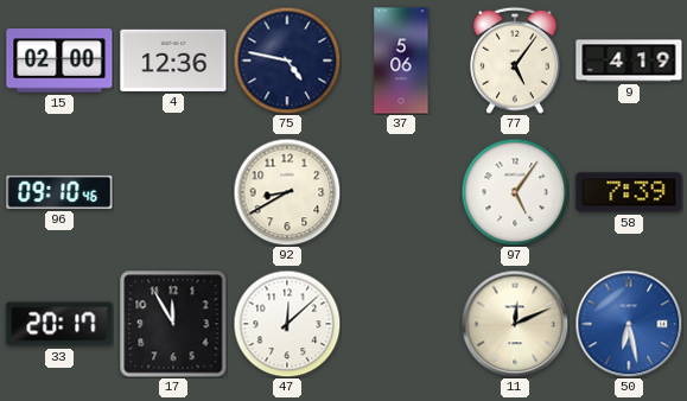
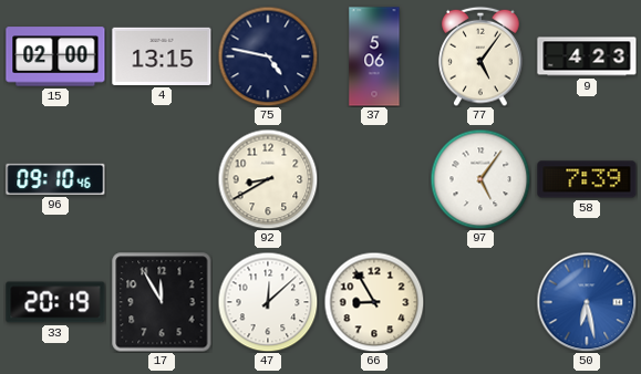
4: 12:36 -> 13:15
9: 4:19 -> 4:23
33: 20:17 -> 20:19
66: none -> 8:55
11: 12:11 -> none
